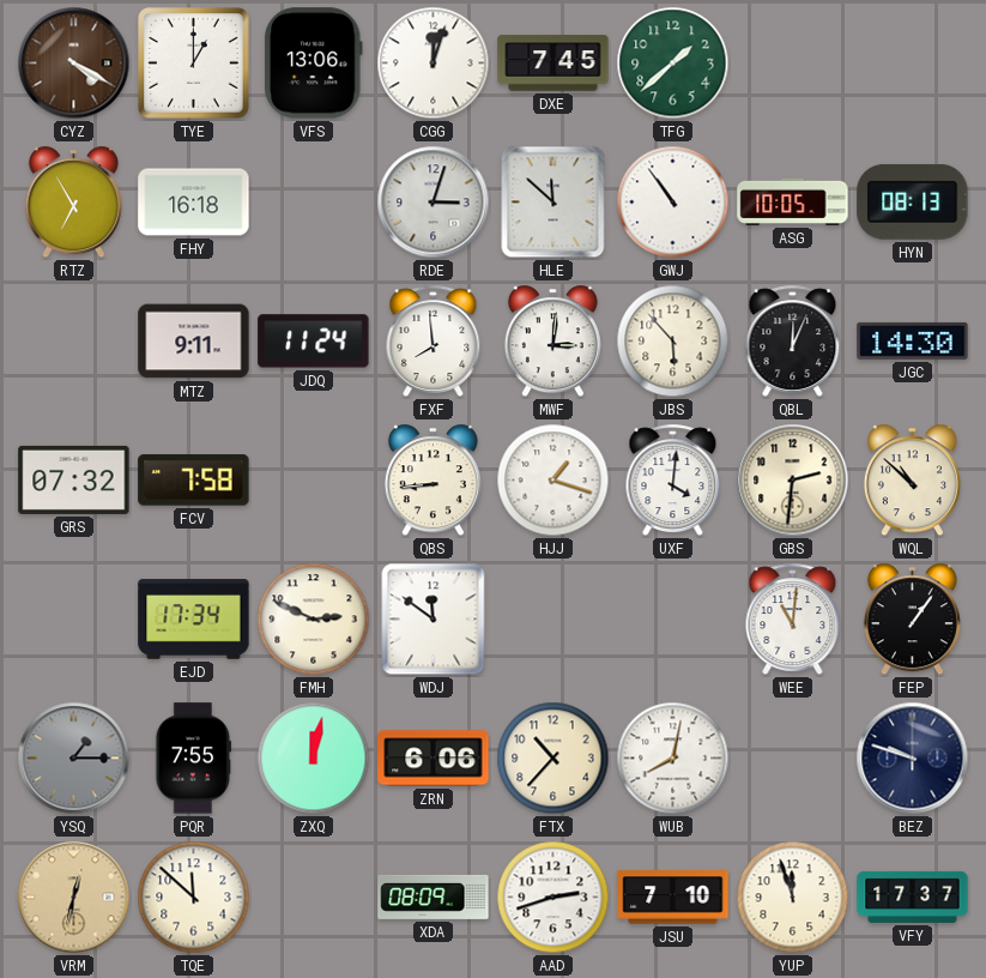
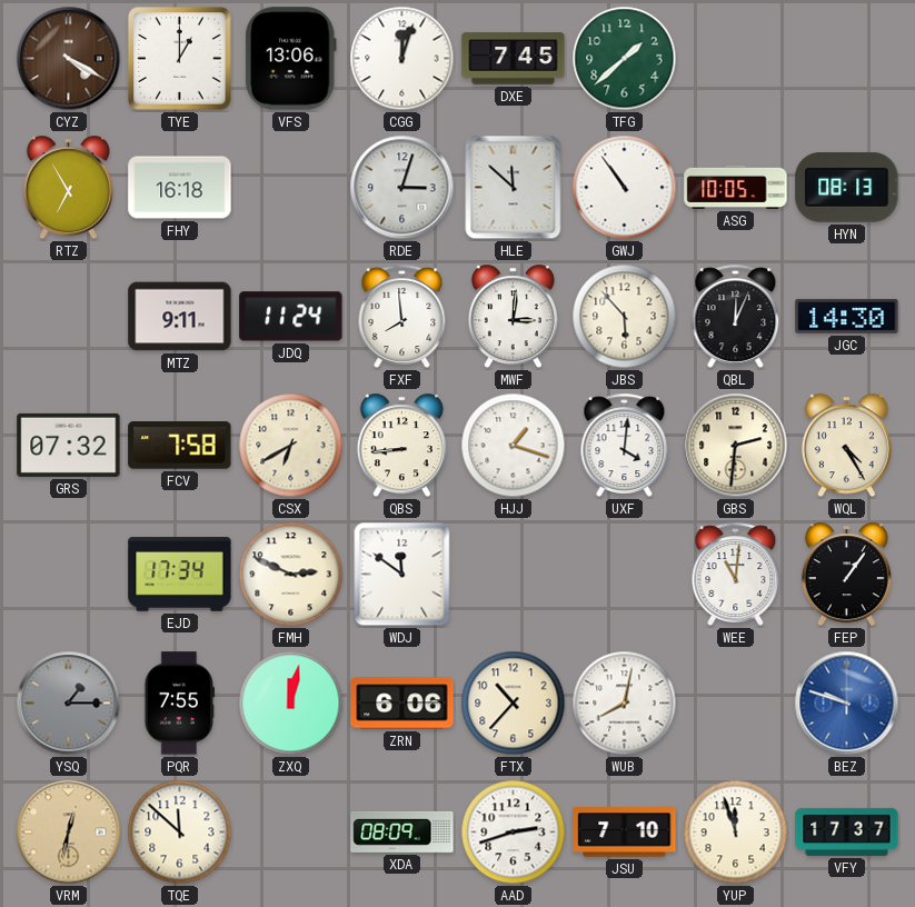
CSX: none -> 6:40
WQL: 10:52 -> 4:25
BEZ dial: navy -> blue
